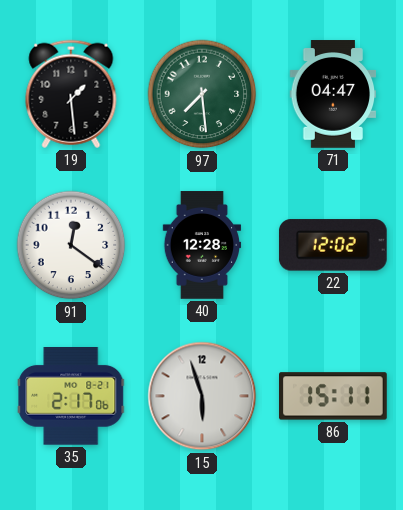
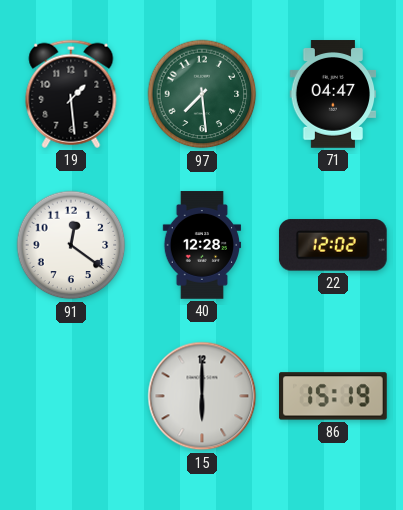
35: 2:17 -> none
15: 5:57 -> 6:00
86: 15:11 -> 15:19
